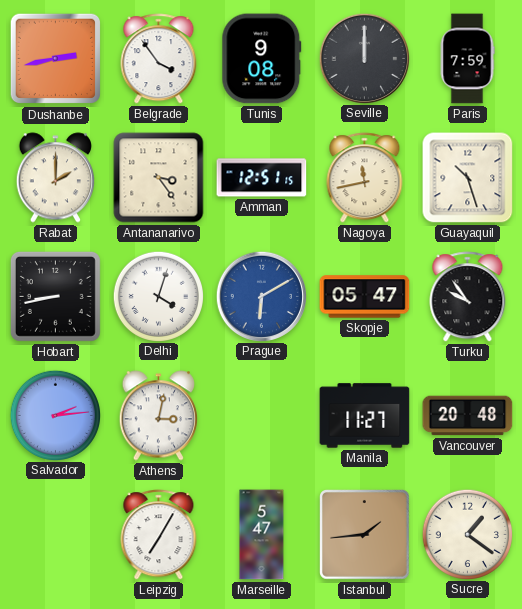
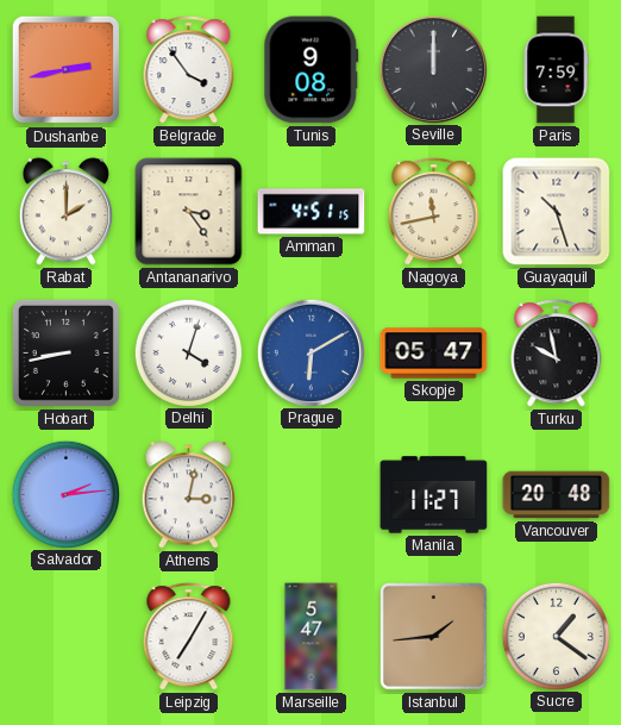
Amman: 12:51 -> 4:51
Turku: 9:54 -> 9:58
